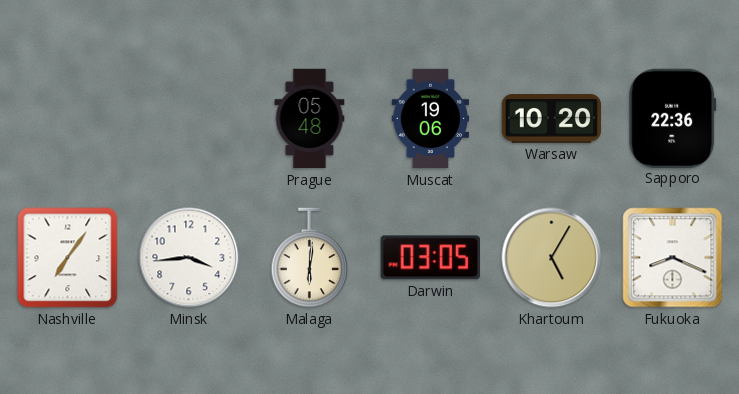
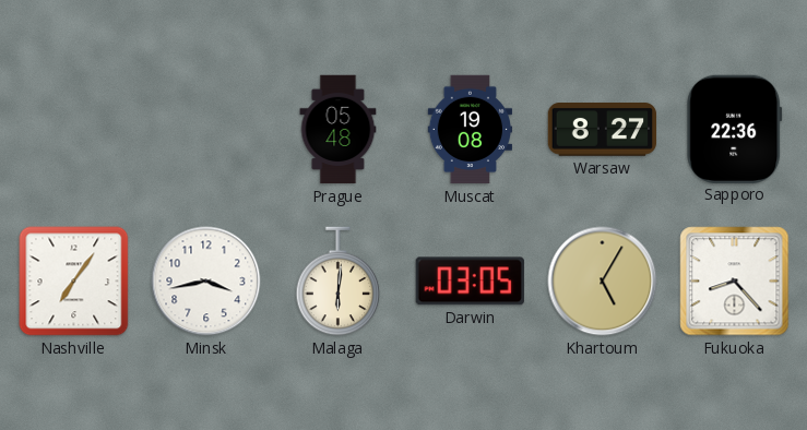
Muscat: 19:06 -> 19:08
Warsaw: 10:20 -> 8:27
Minsk: 3:44 -> 3:43
Fukuoka: 8:19 -> 8:23
